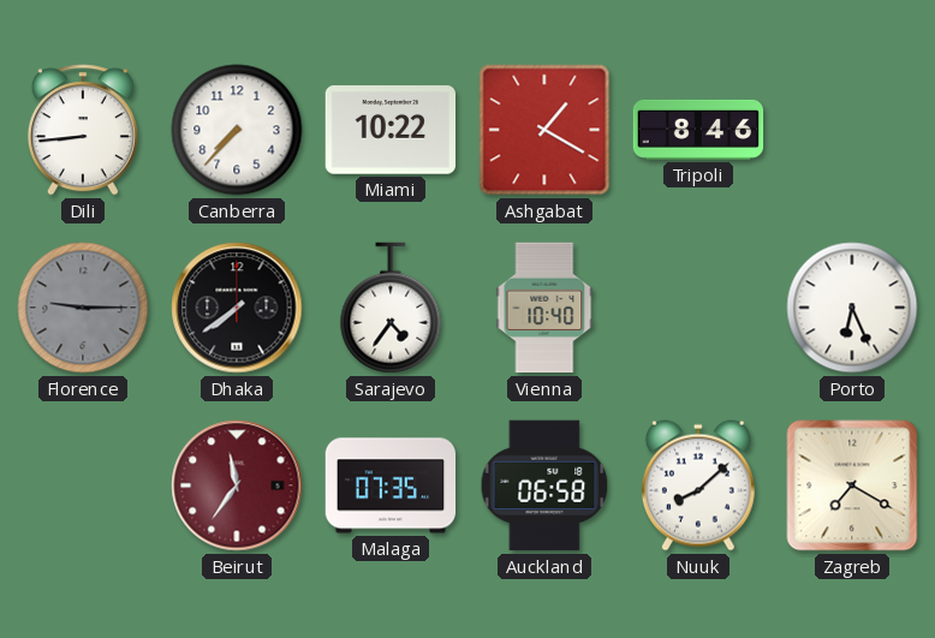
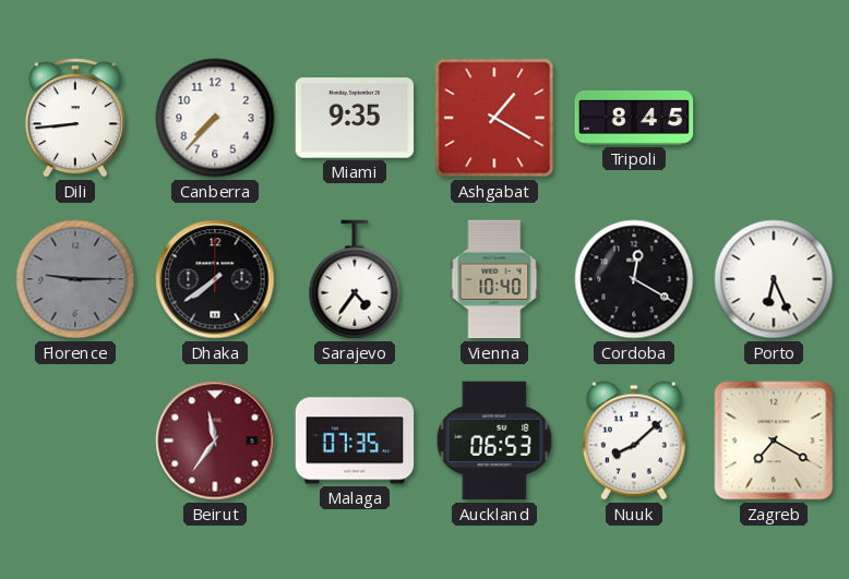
Miami: 10:22 -> 9:35
Tripoli: 8:46 -> 8:45
Cordoba: none -> 12:20
Auckland: 06:58 -> 06:53
